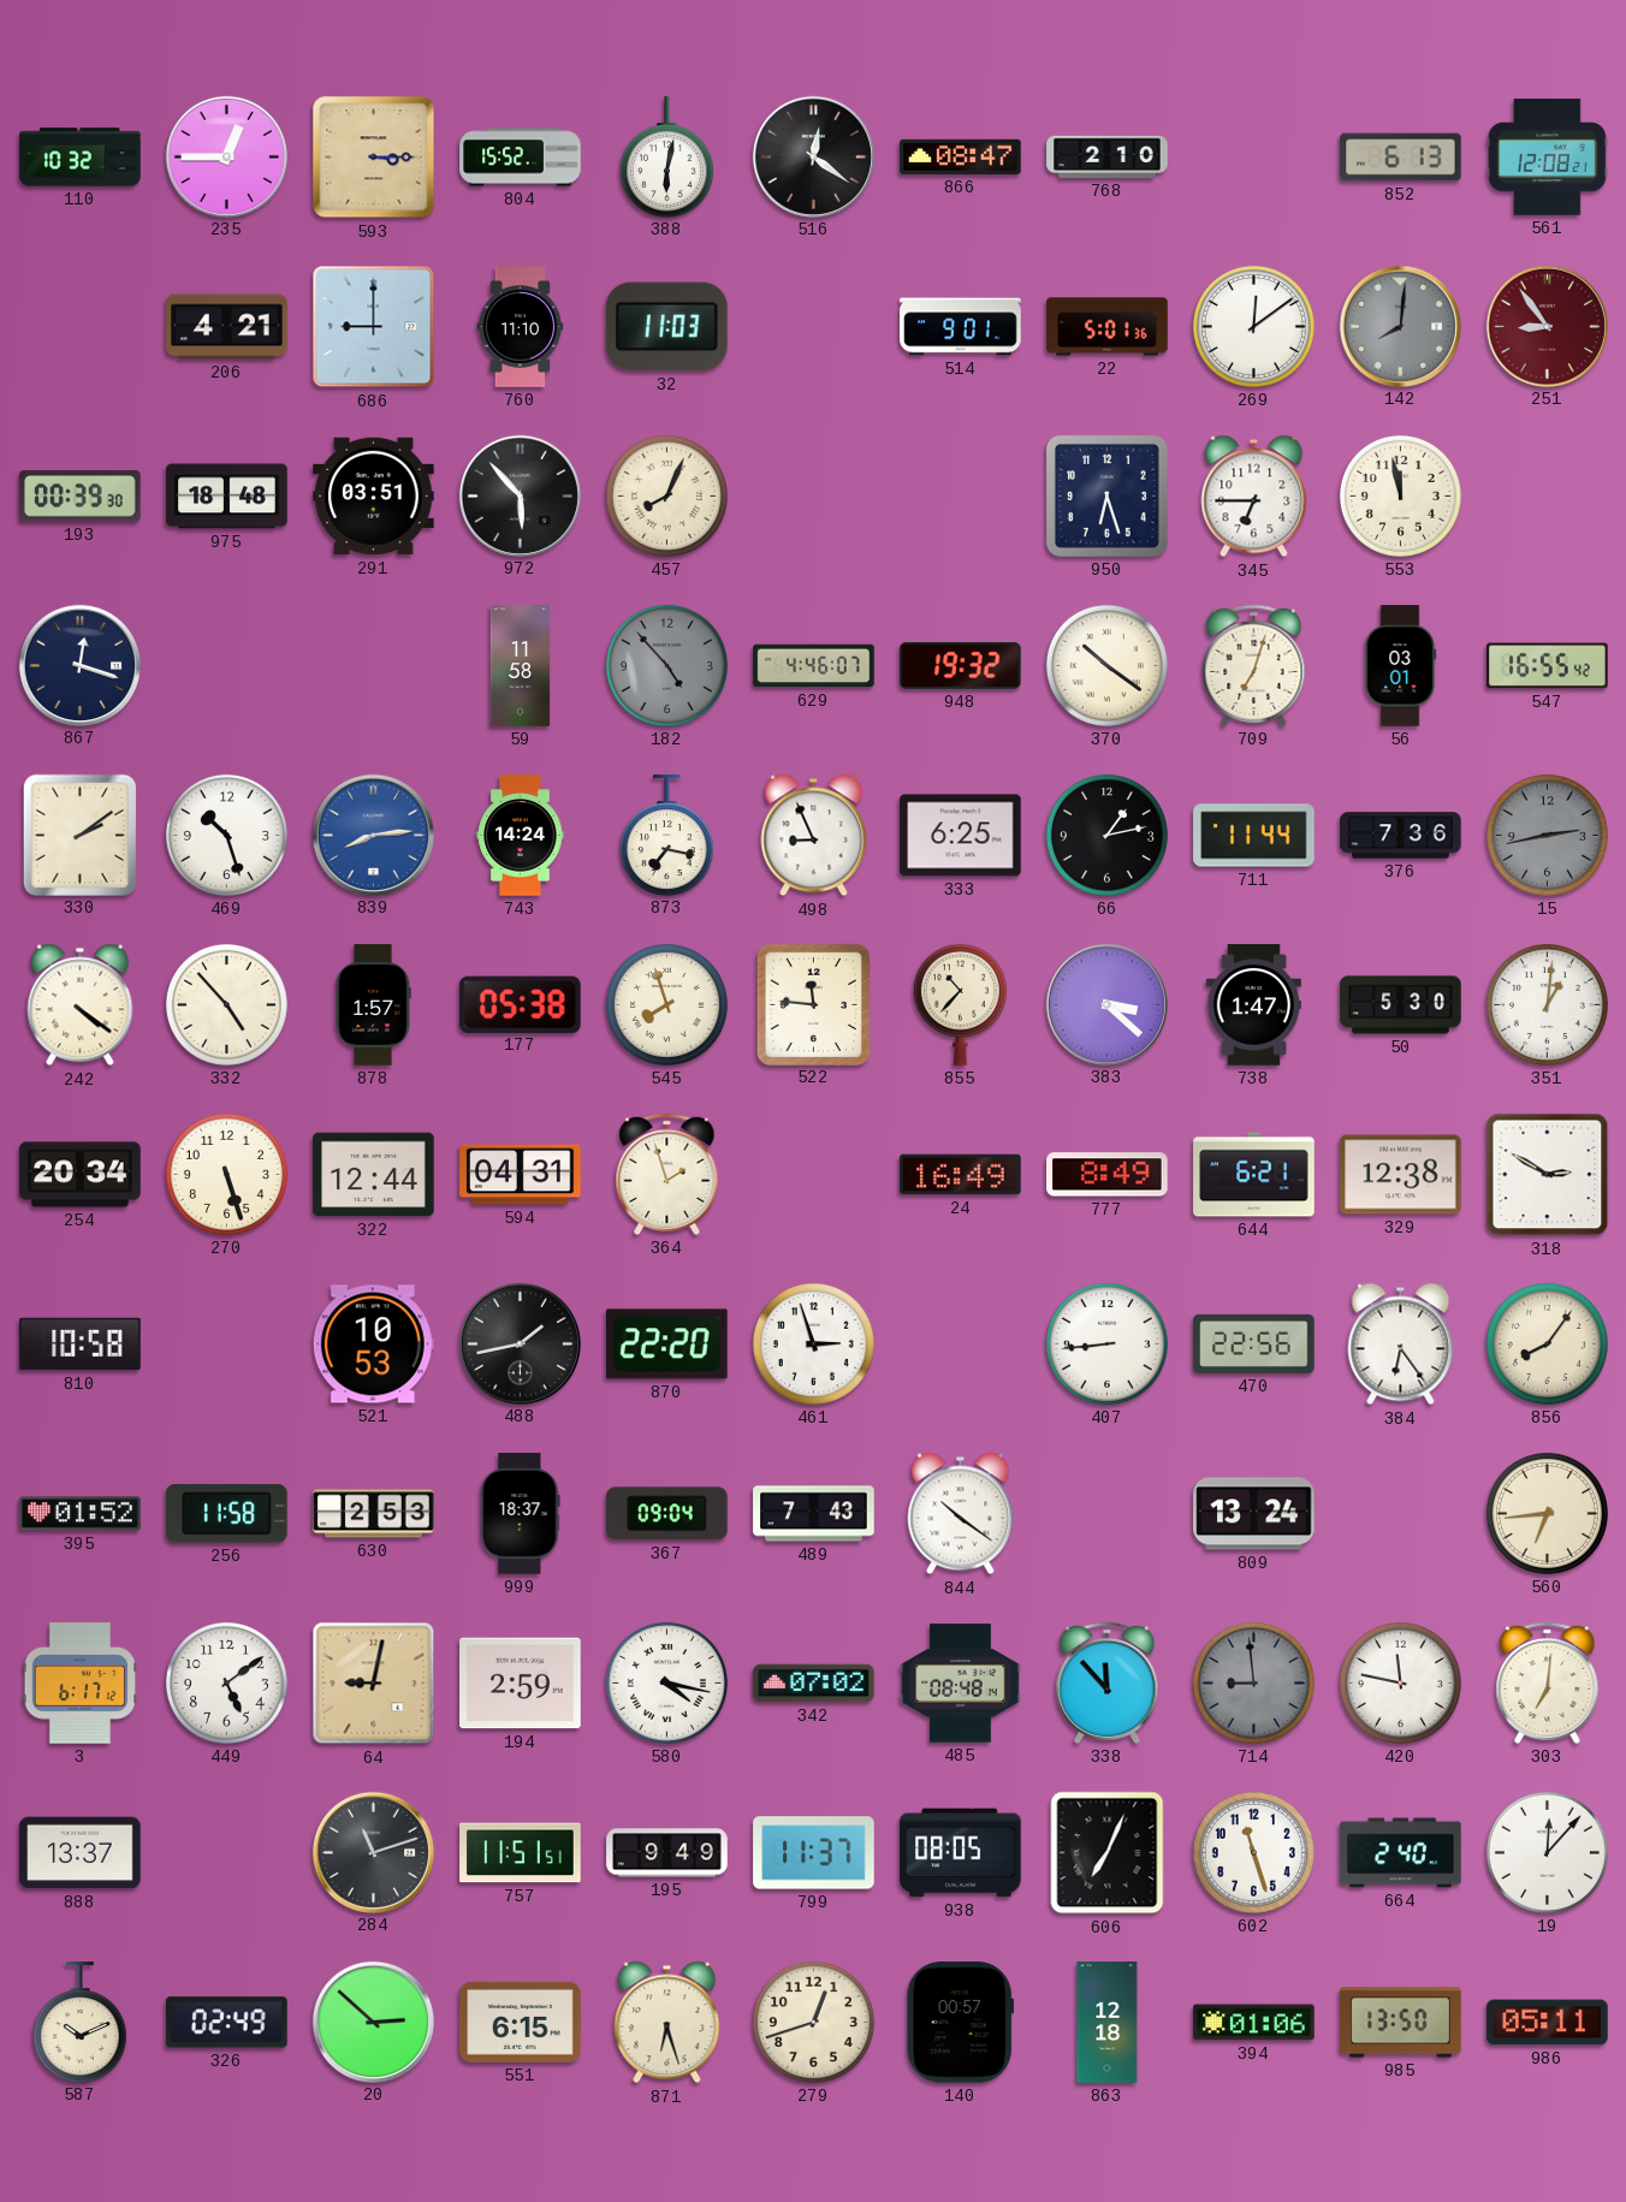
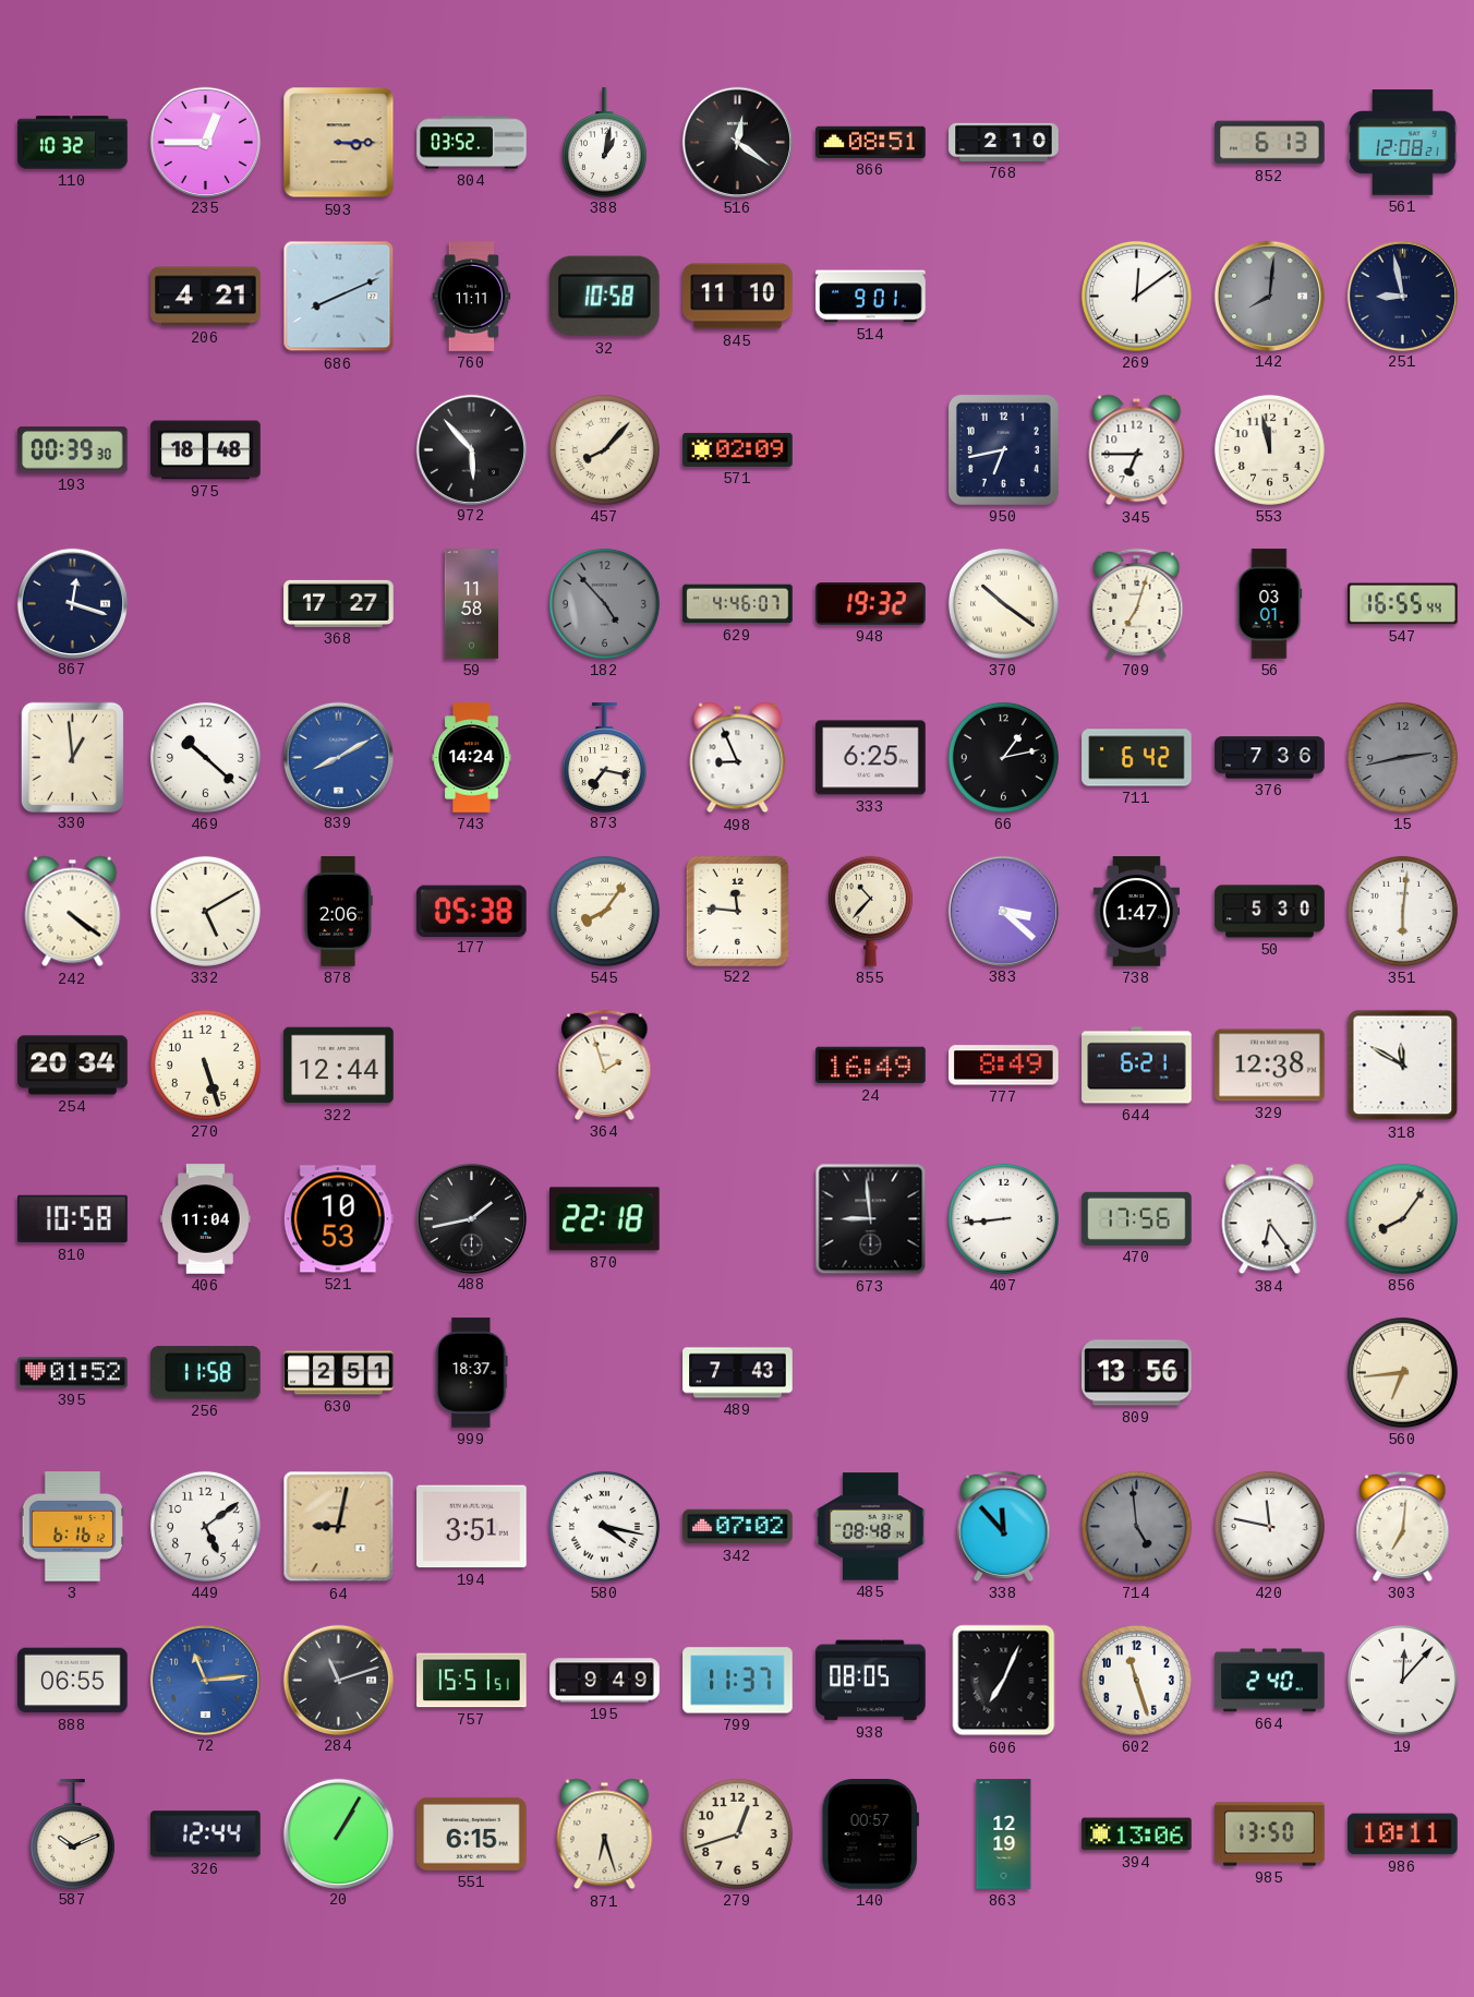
804: 15:52 -> 03:52
388: 6:02 -> 1:02
866: 08:47 -> 08:51
686: 9:00 -> 8:11
760: 11:10 -> 11:11
32: 11:03 -> 10:58
845: none -> 11:10
22: 5:01 -> none
251: 8:54 -> 8:58
251 dial: burgundy -> navy
291: 03:51 -> none
457: 8:04 -> 8:07
571: none -> 02:09
950: 6:27 -> 6:43
368: none -> 17:27
547: 16:55:42 -> 16:55:44
330: 2:09 -> 12:59
469: 10:27 -> 10:22
839: 8:14 -> 8:10
711: 11:44 -> 6:42
332: 4:53 -> 5:10
878: 1:57 -> 2:06
545: 7:57 -> 8:06
351: 1:01 -> 6:01
594: 04:31 -> none
318: 2:50 -> 11:50
406: none -> 11:04
870: 22:20 -> 22:18
461: 2:57 -> none
673: none -> 8:59
470: 22:56 -> 17:56
630: 2:53 -> 2:51
367: 09:04 -> none
844: 10:21 -> none
809: 13:24 -> 13:56
3: 6:17 -> 6:16
194: 2:59 -> 3:51
714: 8:59 -> 4:59
888: 13:37 -> 06:55
72: none -> 11:14
757: 11:51 -> 15:51
326: 02:49 -> 12:44
20: 2:52 -> 1:05
863: 12:18 -> 12:19
394: 01:06 -> 13:06
986: 05:11 -> 10:11
